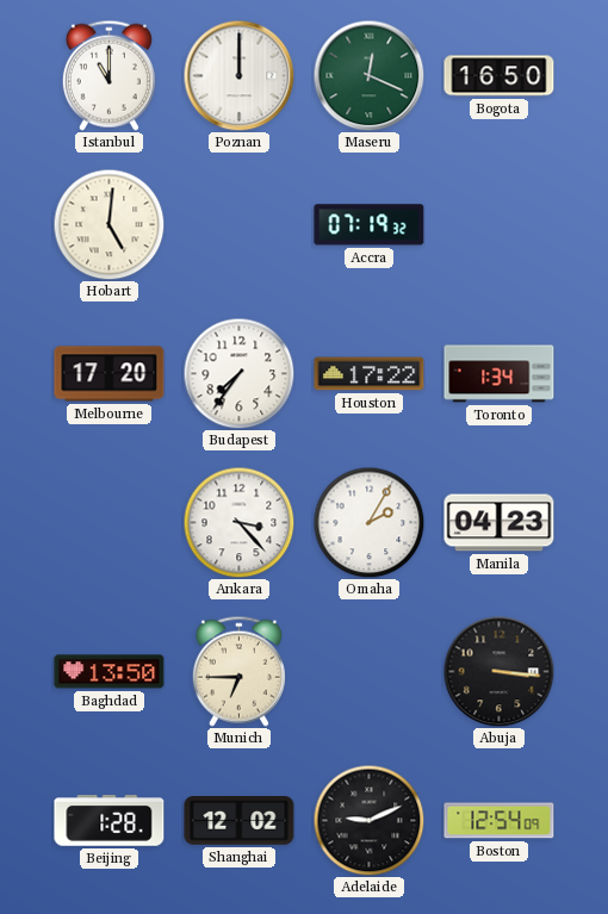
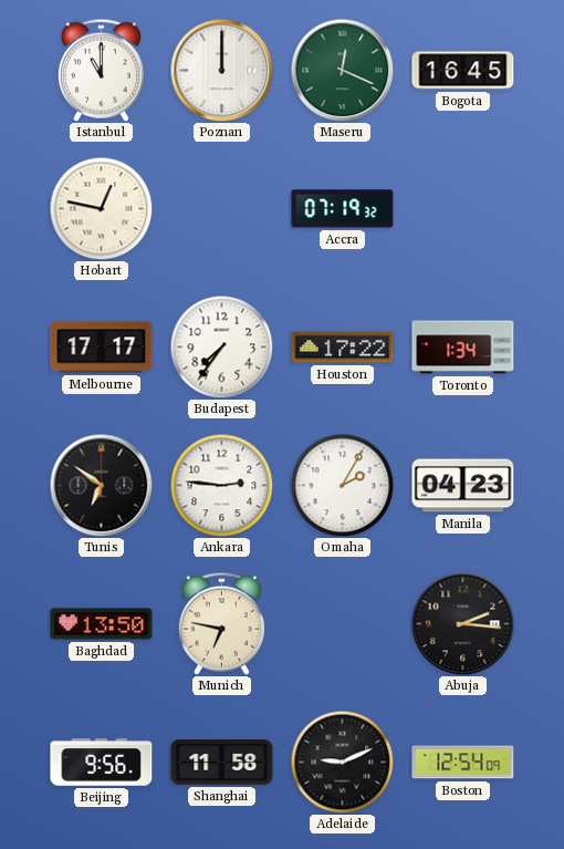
Bogota: 16:50 -> 16:45
Hobart: 5:01 -> 12:47
Melbourne: 17:20 -> 17:17
Tunis: none -> 6:51
Ankara: 3:23 -> 2:46
Munich: 6:45 -> 6:47
Abuja: 3:16 -> 2:16
Beijing: 1:28 -> 9:56
Shanghai: 12:02 -> 11:58
